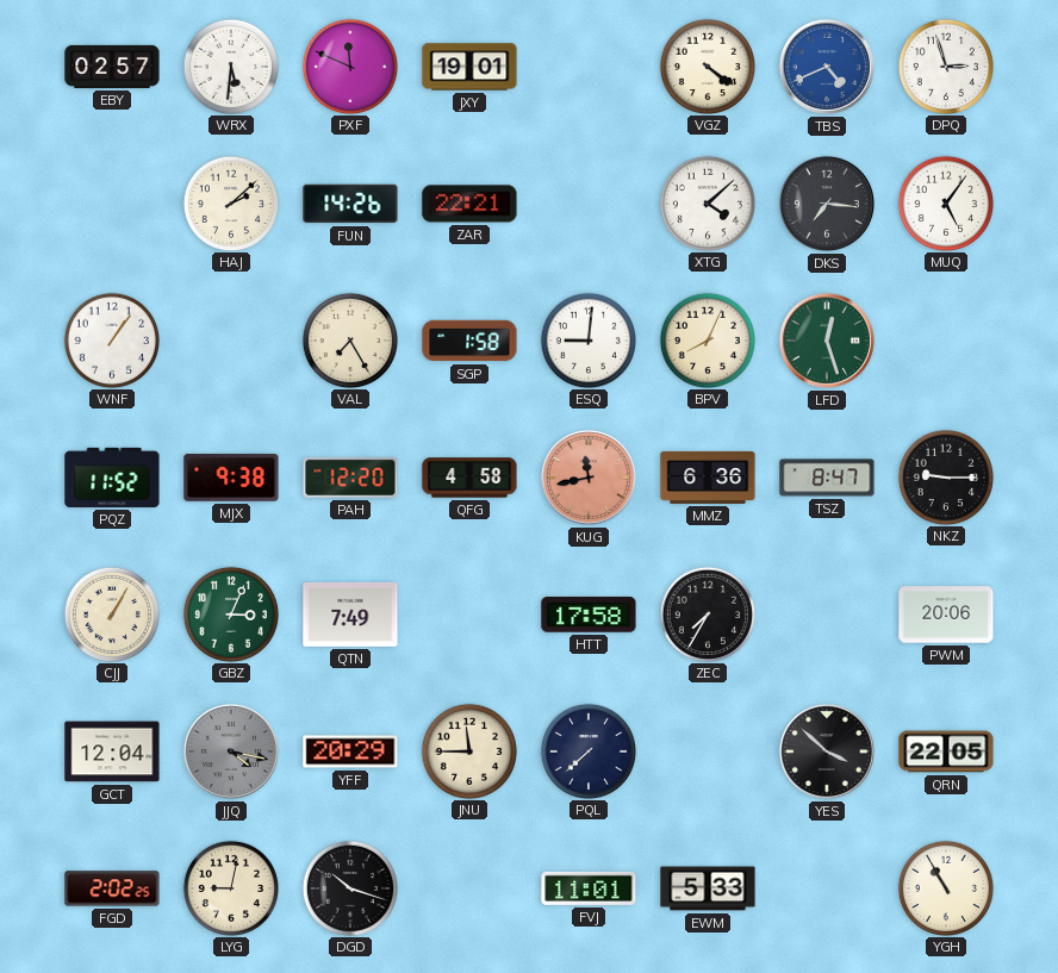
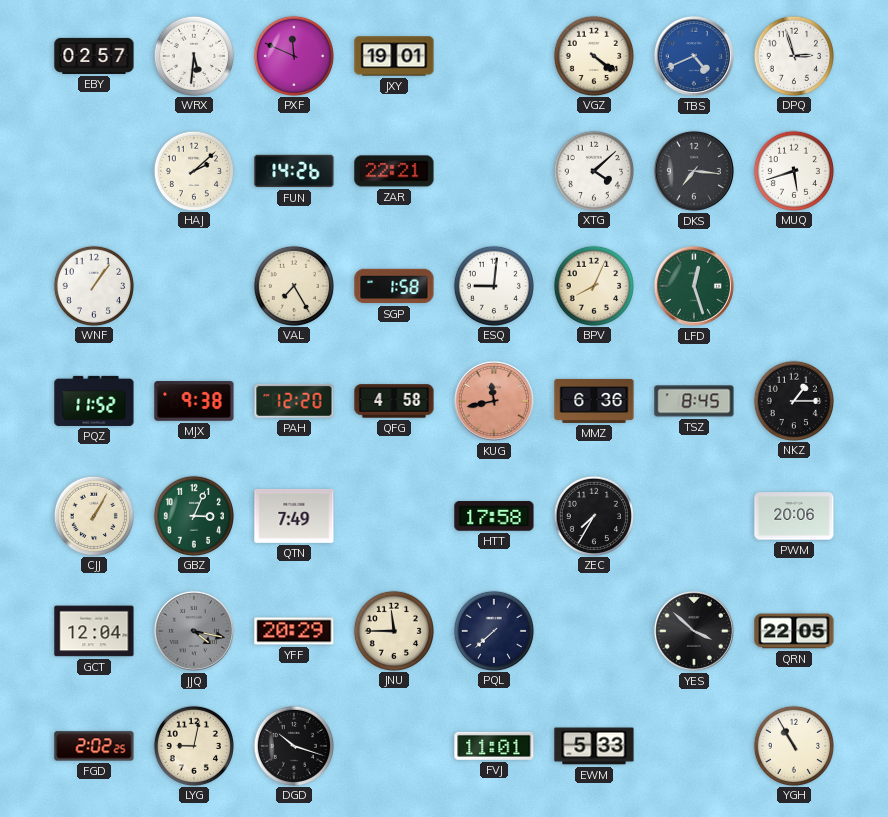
MUQ: 5:06 -> 5:42
TSZ: 8:47 -> 8:45
NKZ: 9:15 -> 1:15
